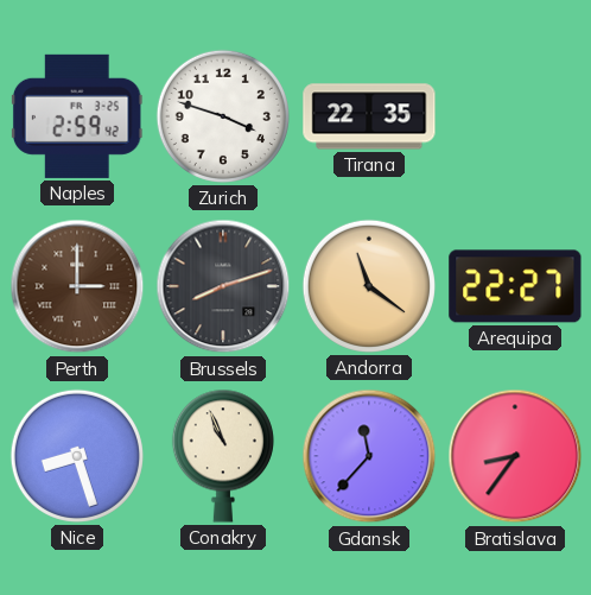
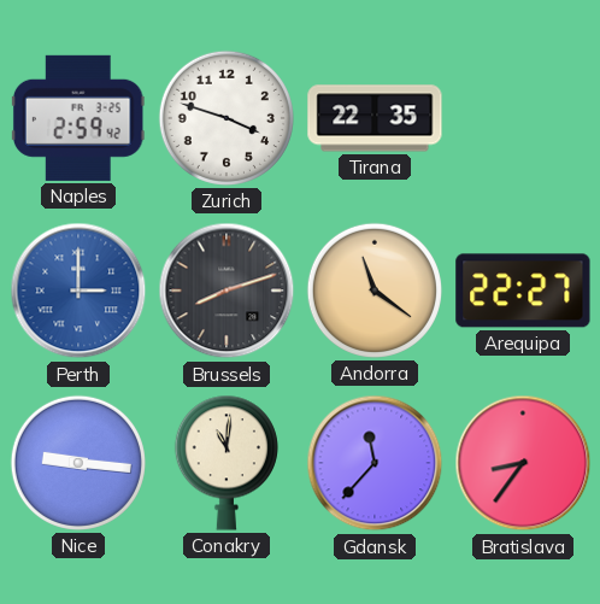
Perth dial: brown -> blue
Nice: 8:27 -> 9:16
Conakry: 10:56 -> 11:01
